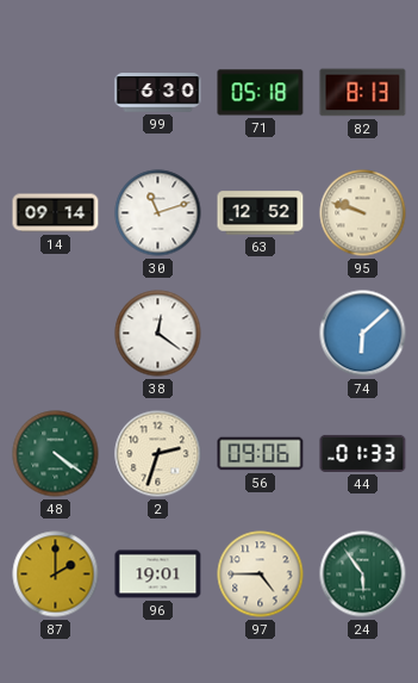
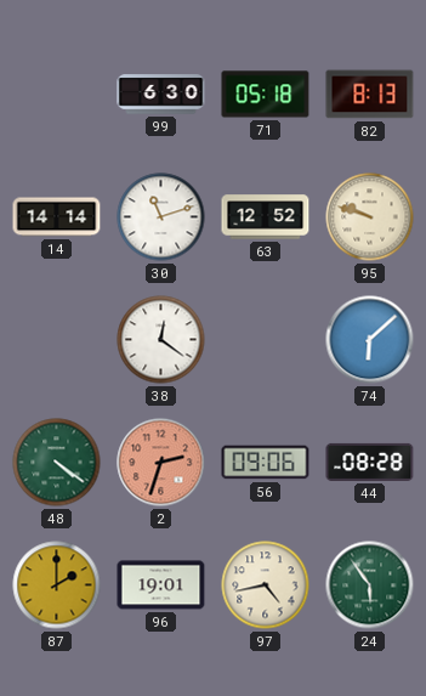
14: 09:14 -> 14:14
2 dial: cream -> salmon
44: 01:33 -> 08:28
97: 4:45 -> 4:43
